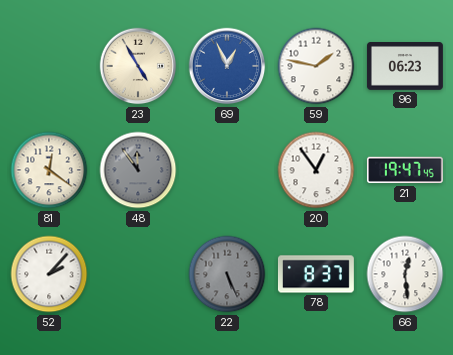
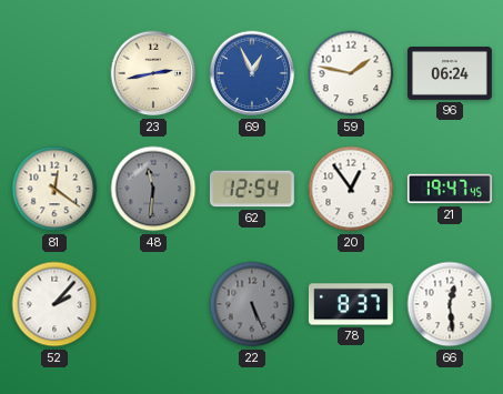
23: 4:55 -> 2:43
96: 06:23 -> 06:24
48: 11:54 -> 11:31
62: none -> 12:54
